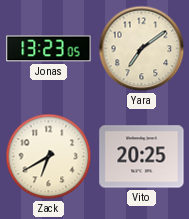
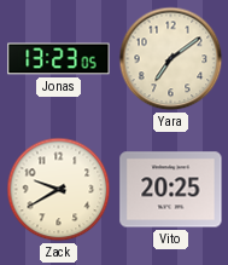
Zack: 6:40 -> 9:40
